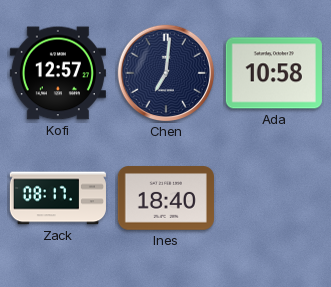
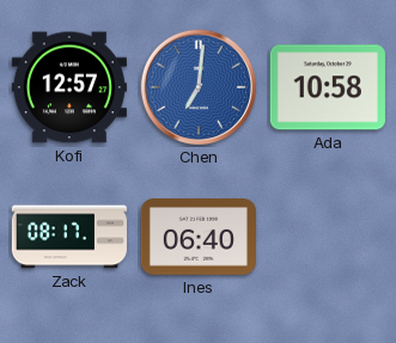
Chen dial: navy -> blue
Ines: 18:40 -> 06:40
